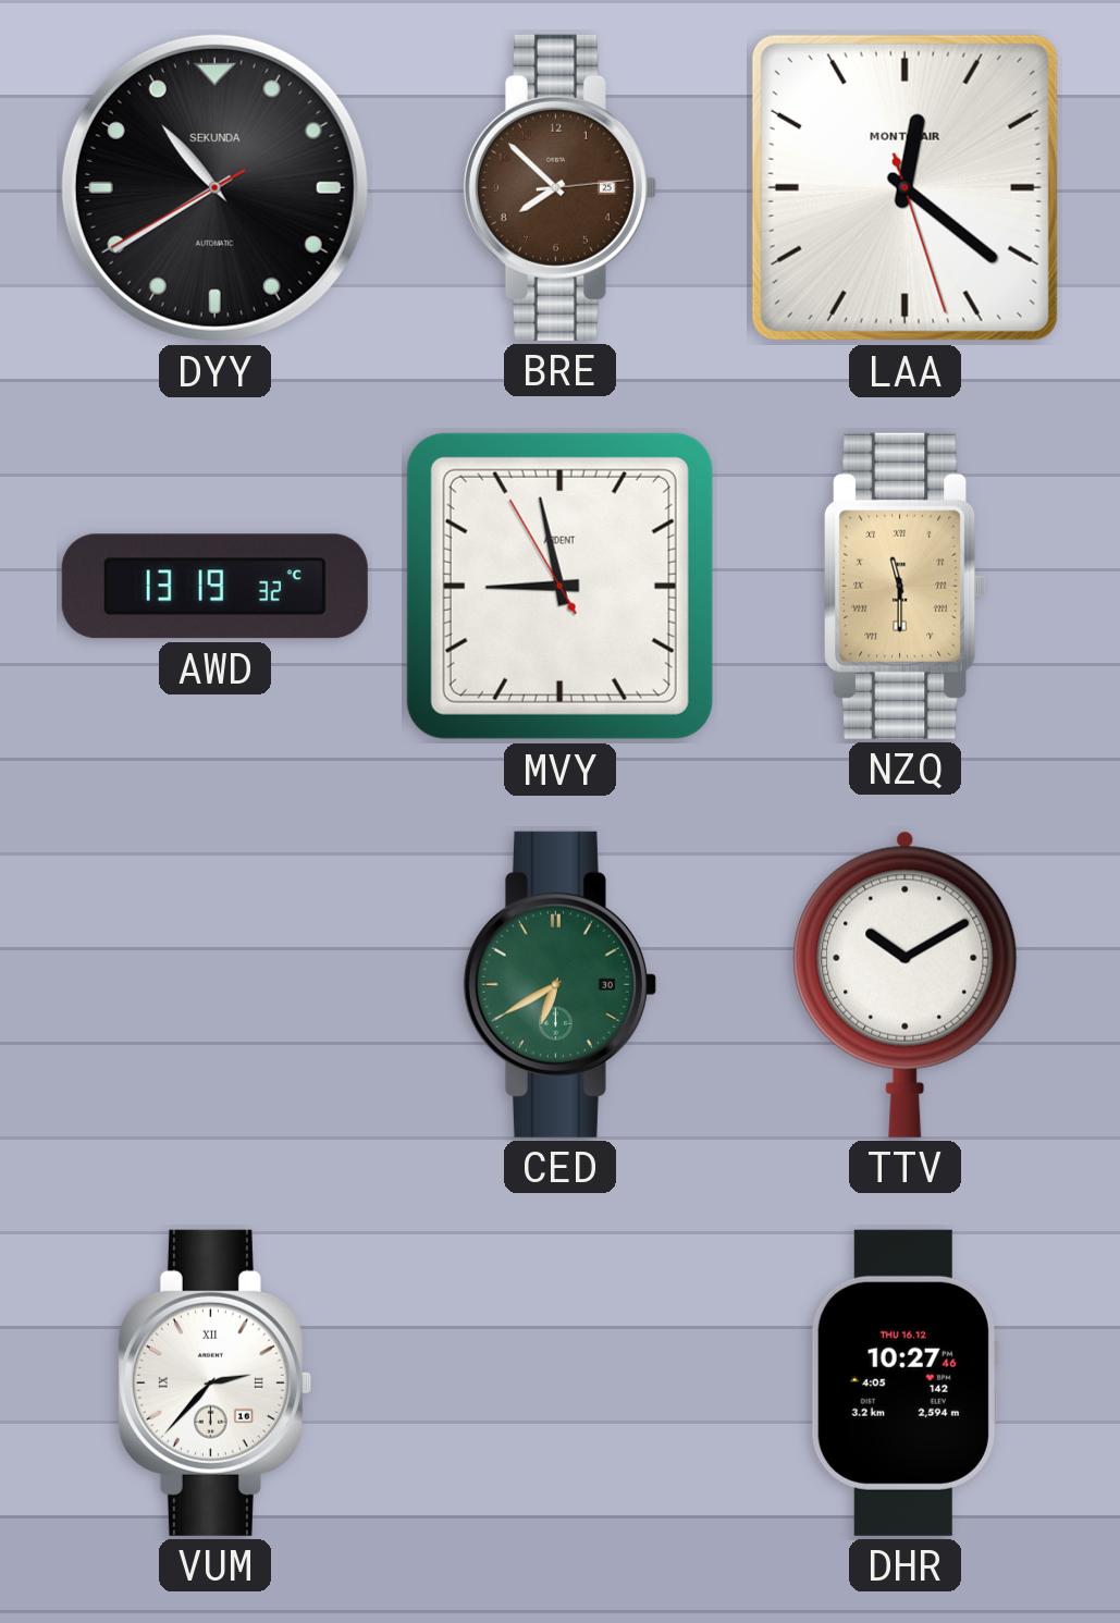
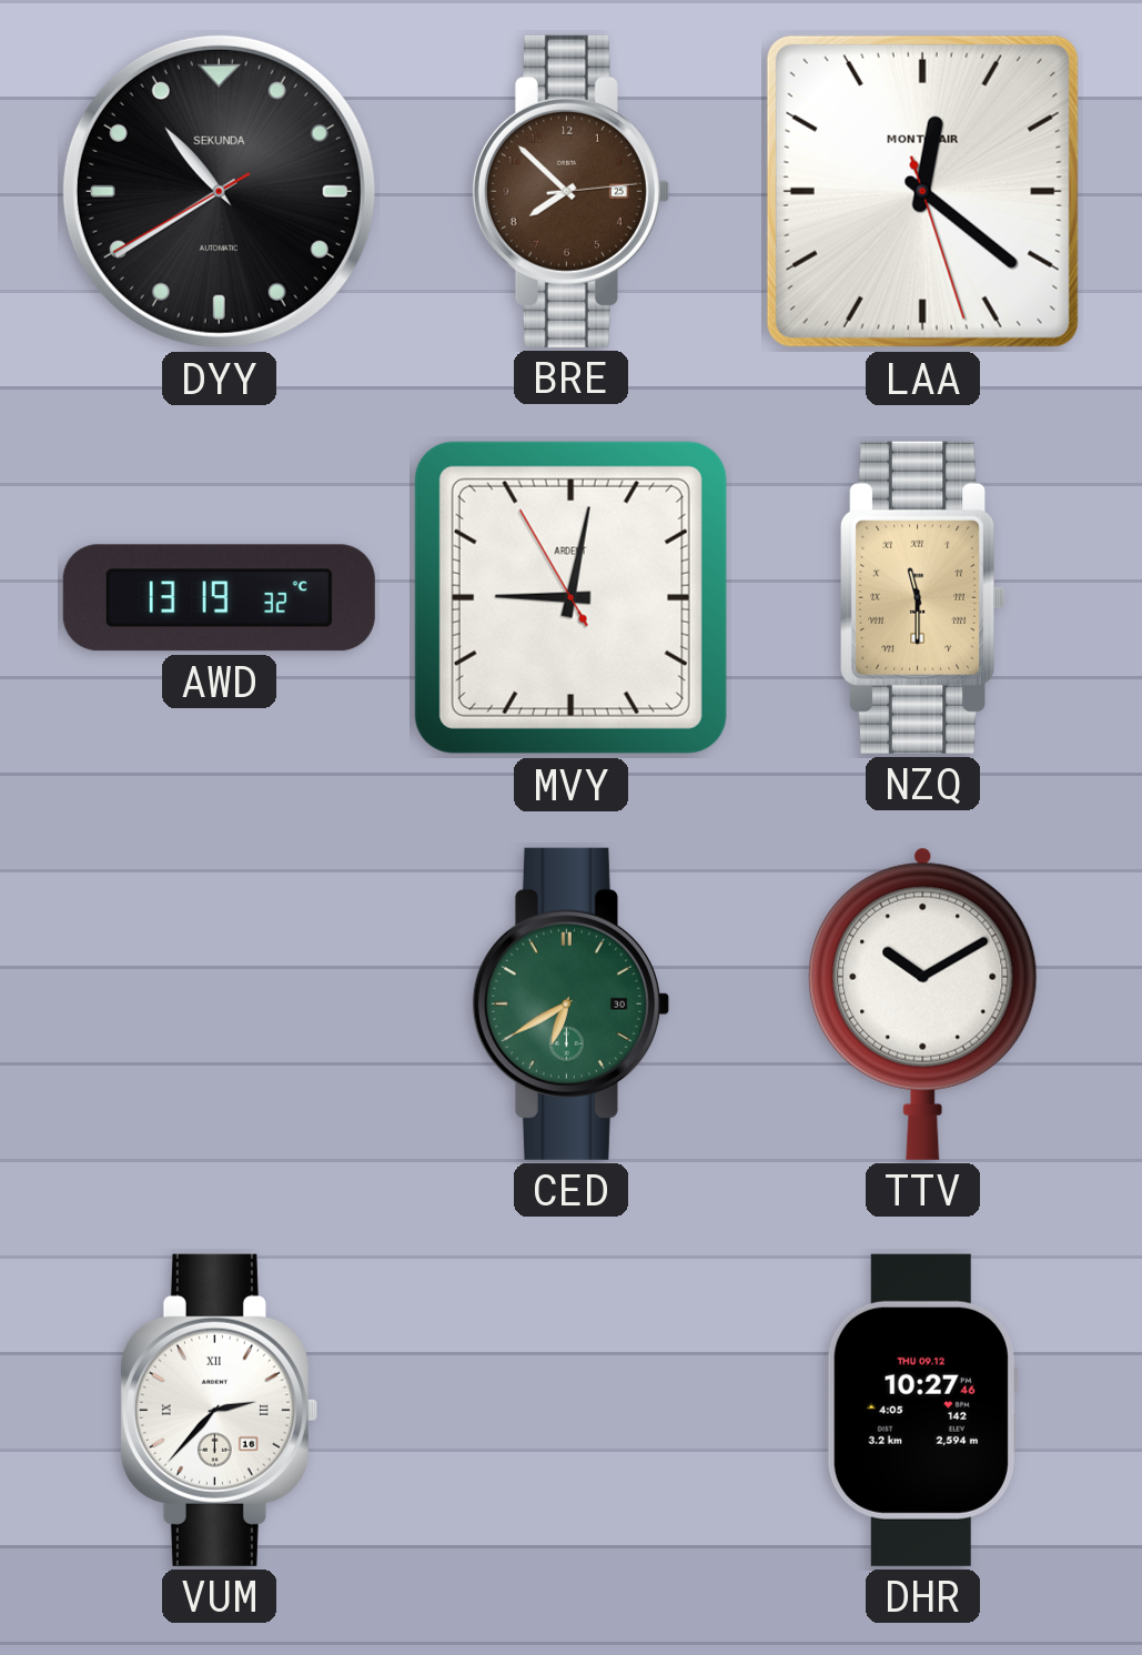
MVY: 8:57 -> 9:01
DHR date: THU 16.12 -> THU 09.12
